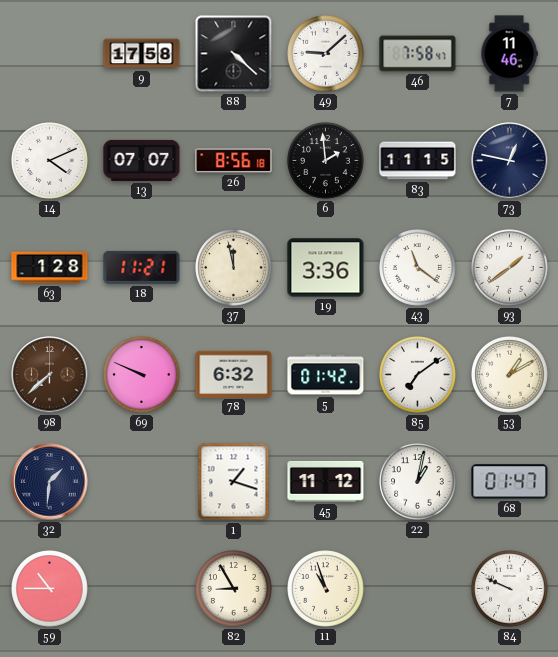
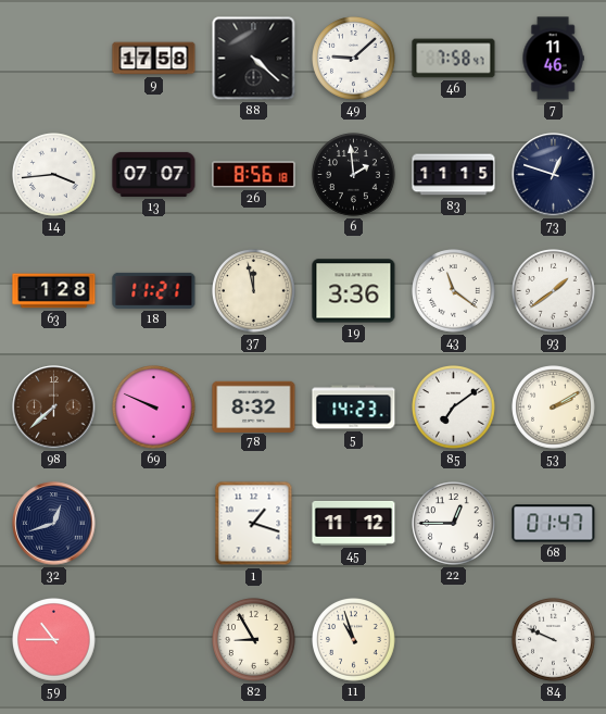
14: 4:11 -> 3:44
73: 12:47 -> 12:48
78: 6:32 -> 8:32
5: 01:42 -> 14:23
53: 1:10 -> 2:10
32: 1:31 -> 12:42
22: 1:02 -> 12:45
